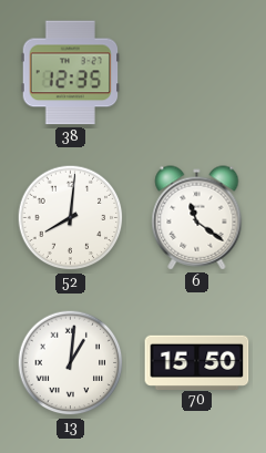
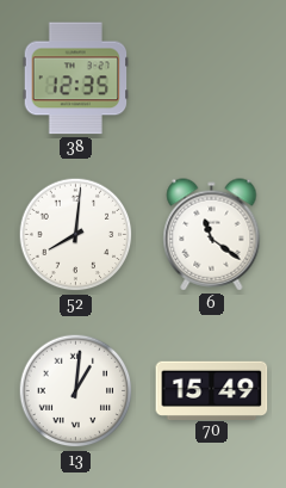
70: 15:50 -> 15:49
